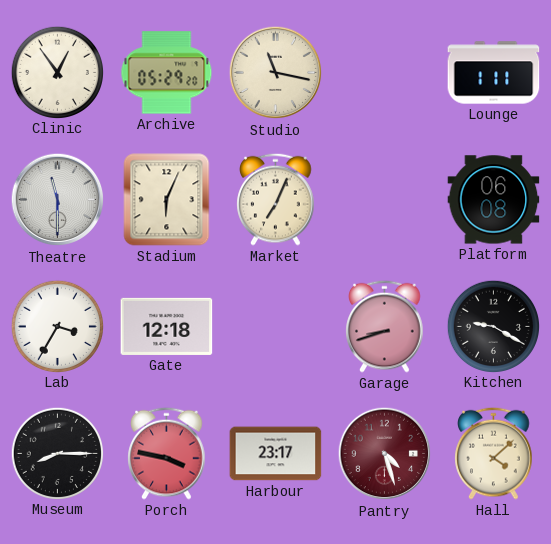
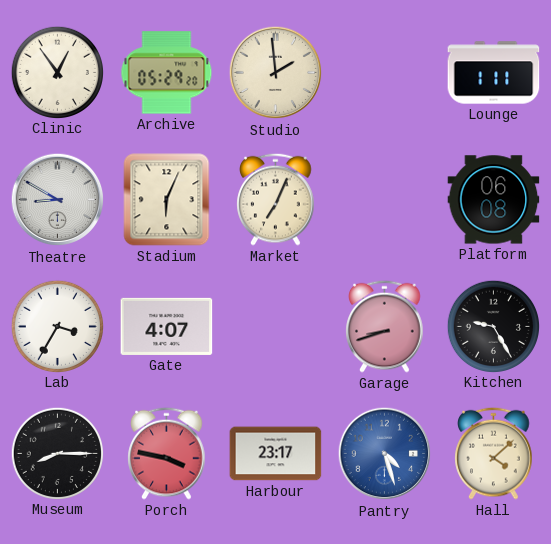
Studio: 11:17 -> 1:59
Theatre: 11:30 -> 8:50
Gate: 12:18 -> 4:07
Kitchen: 9:20 -> 9:25
Pantry dial: burgundy -> blue
